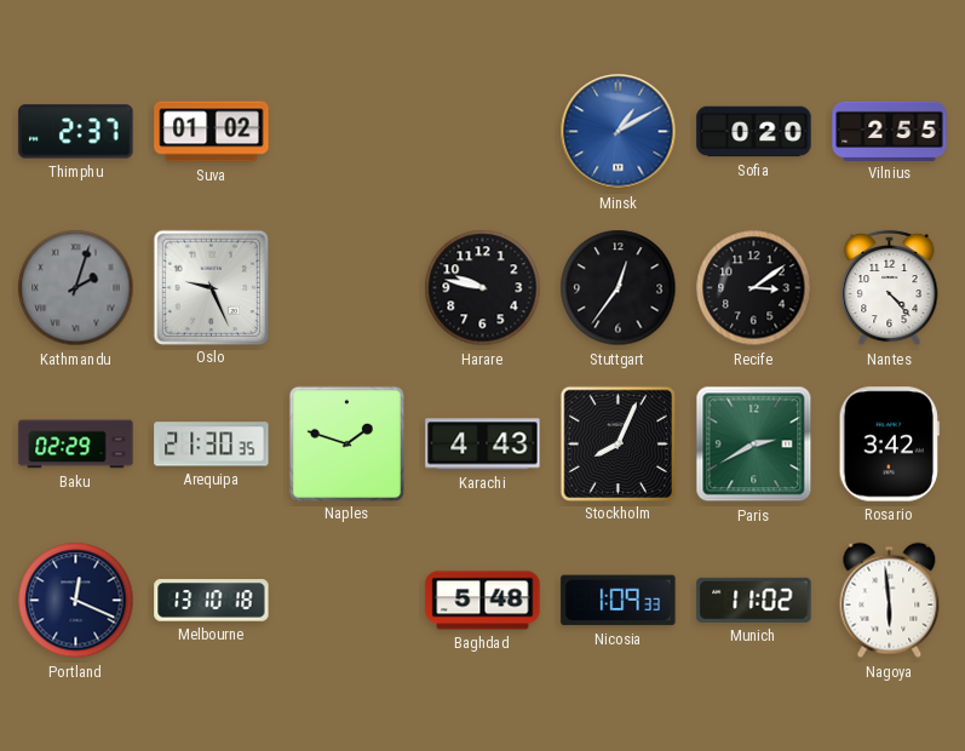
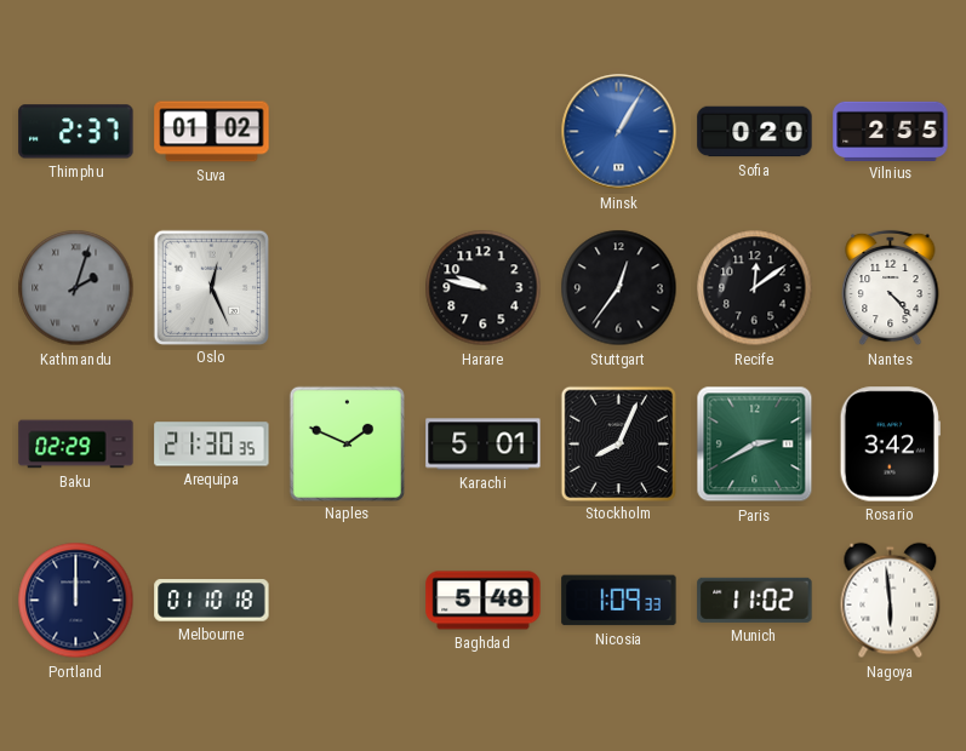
Minsk: 1:10 -> 1:05
Oslo: 9:26 -> 12:26
Recife: 3:09 -> 12:09
Naples: 1:48 -> 1:49
Karachi: 4:43 -> 5:01
Portland: 12:19 -> 12:00
Melbourne: 13:10 -> 01:10
